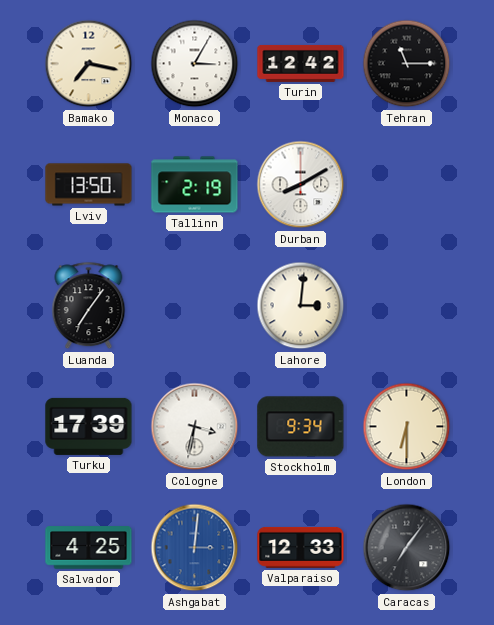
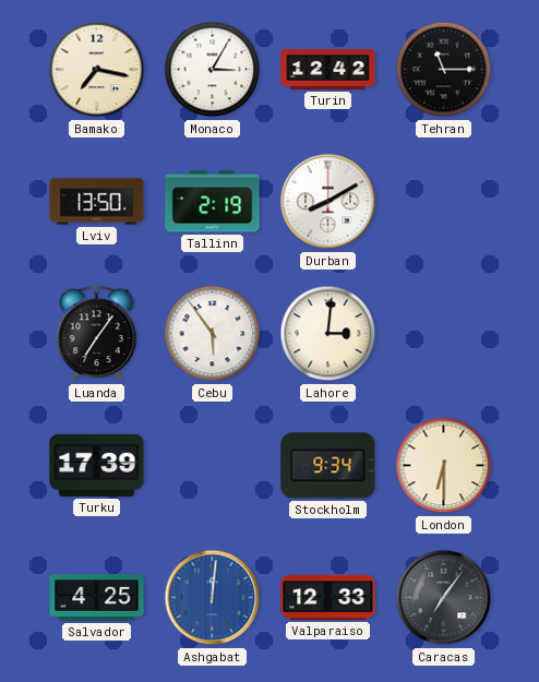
Cebu: none -> 5:54
Cologne: 3:32 -> none
Ashgabat: 3:01 -> 12:01
